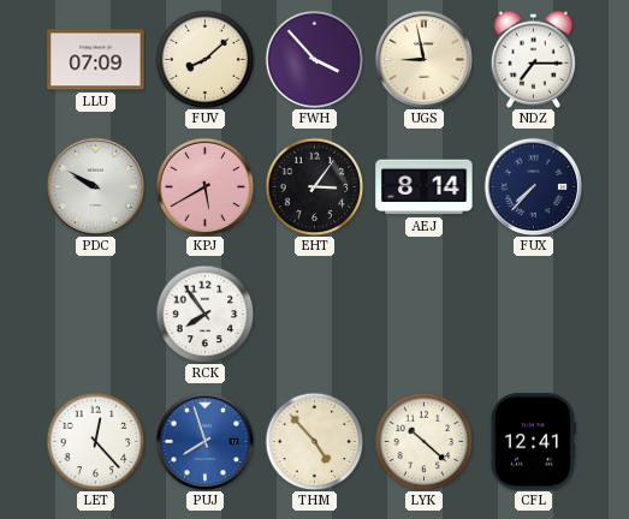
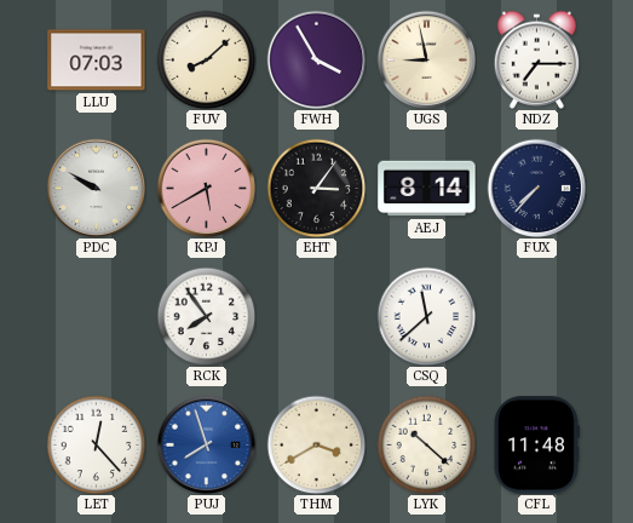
LLU: 07:09 -> 07:03
FWH: 3:53 -> 3:55
CSQ: none -> 11:38
THM: 4:53 -> 3:40
CFL: 12:41 -> 11:48
